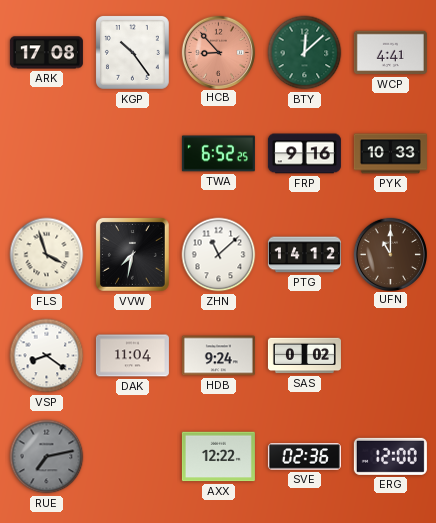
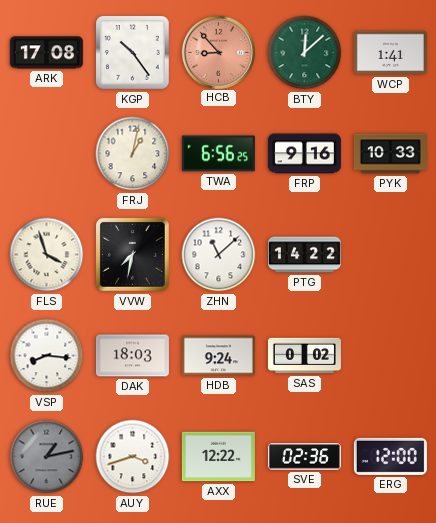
WCP: 4:41 -> 1:41
FRJ: none -> 1:02
TWA: 6:52 -> 6:56
PTG: 14:12 -> 14:22
UFN: 11:00 -> none
VSP: 8:21 -> 8:16
DAK: 11:04 -> 18:03
RUE: 7:13 -> 1:13
AUY: none -> 3:42
